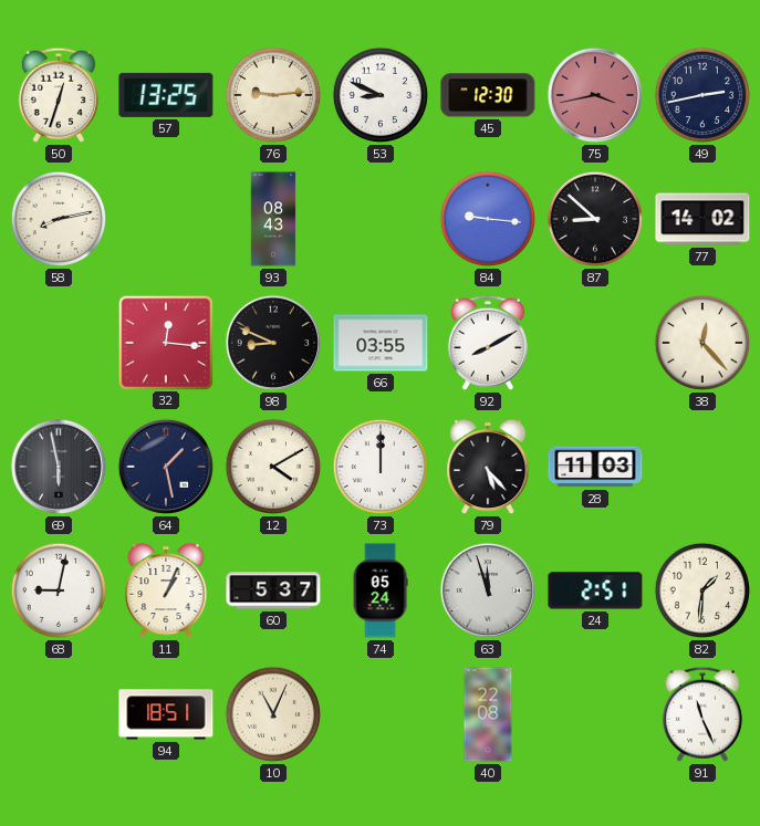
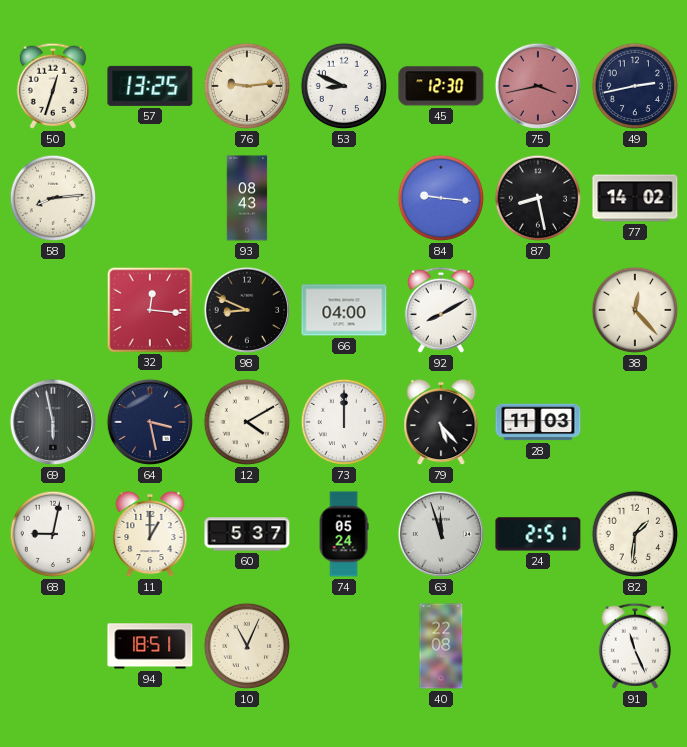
58: 8:13 -> 8:14
87: 8:52 -> 8:28
66: 03:55 -> 04:00
64: 1:28 -> 3:28
11: 1:04 -> 1:00
